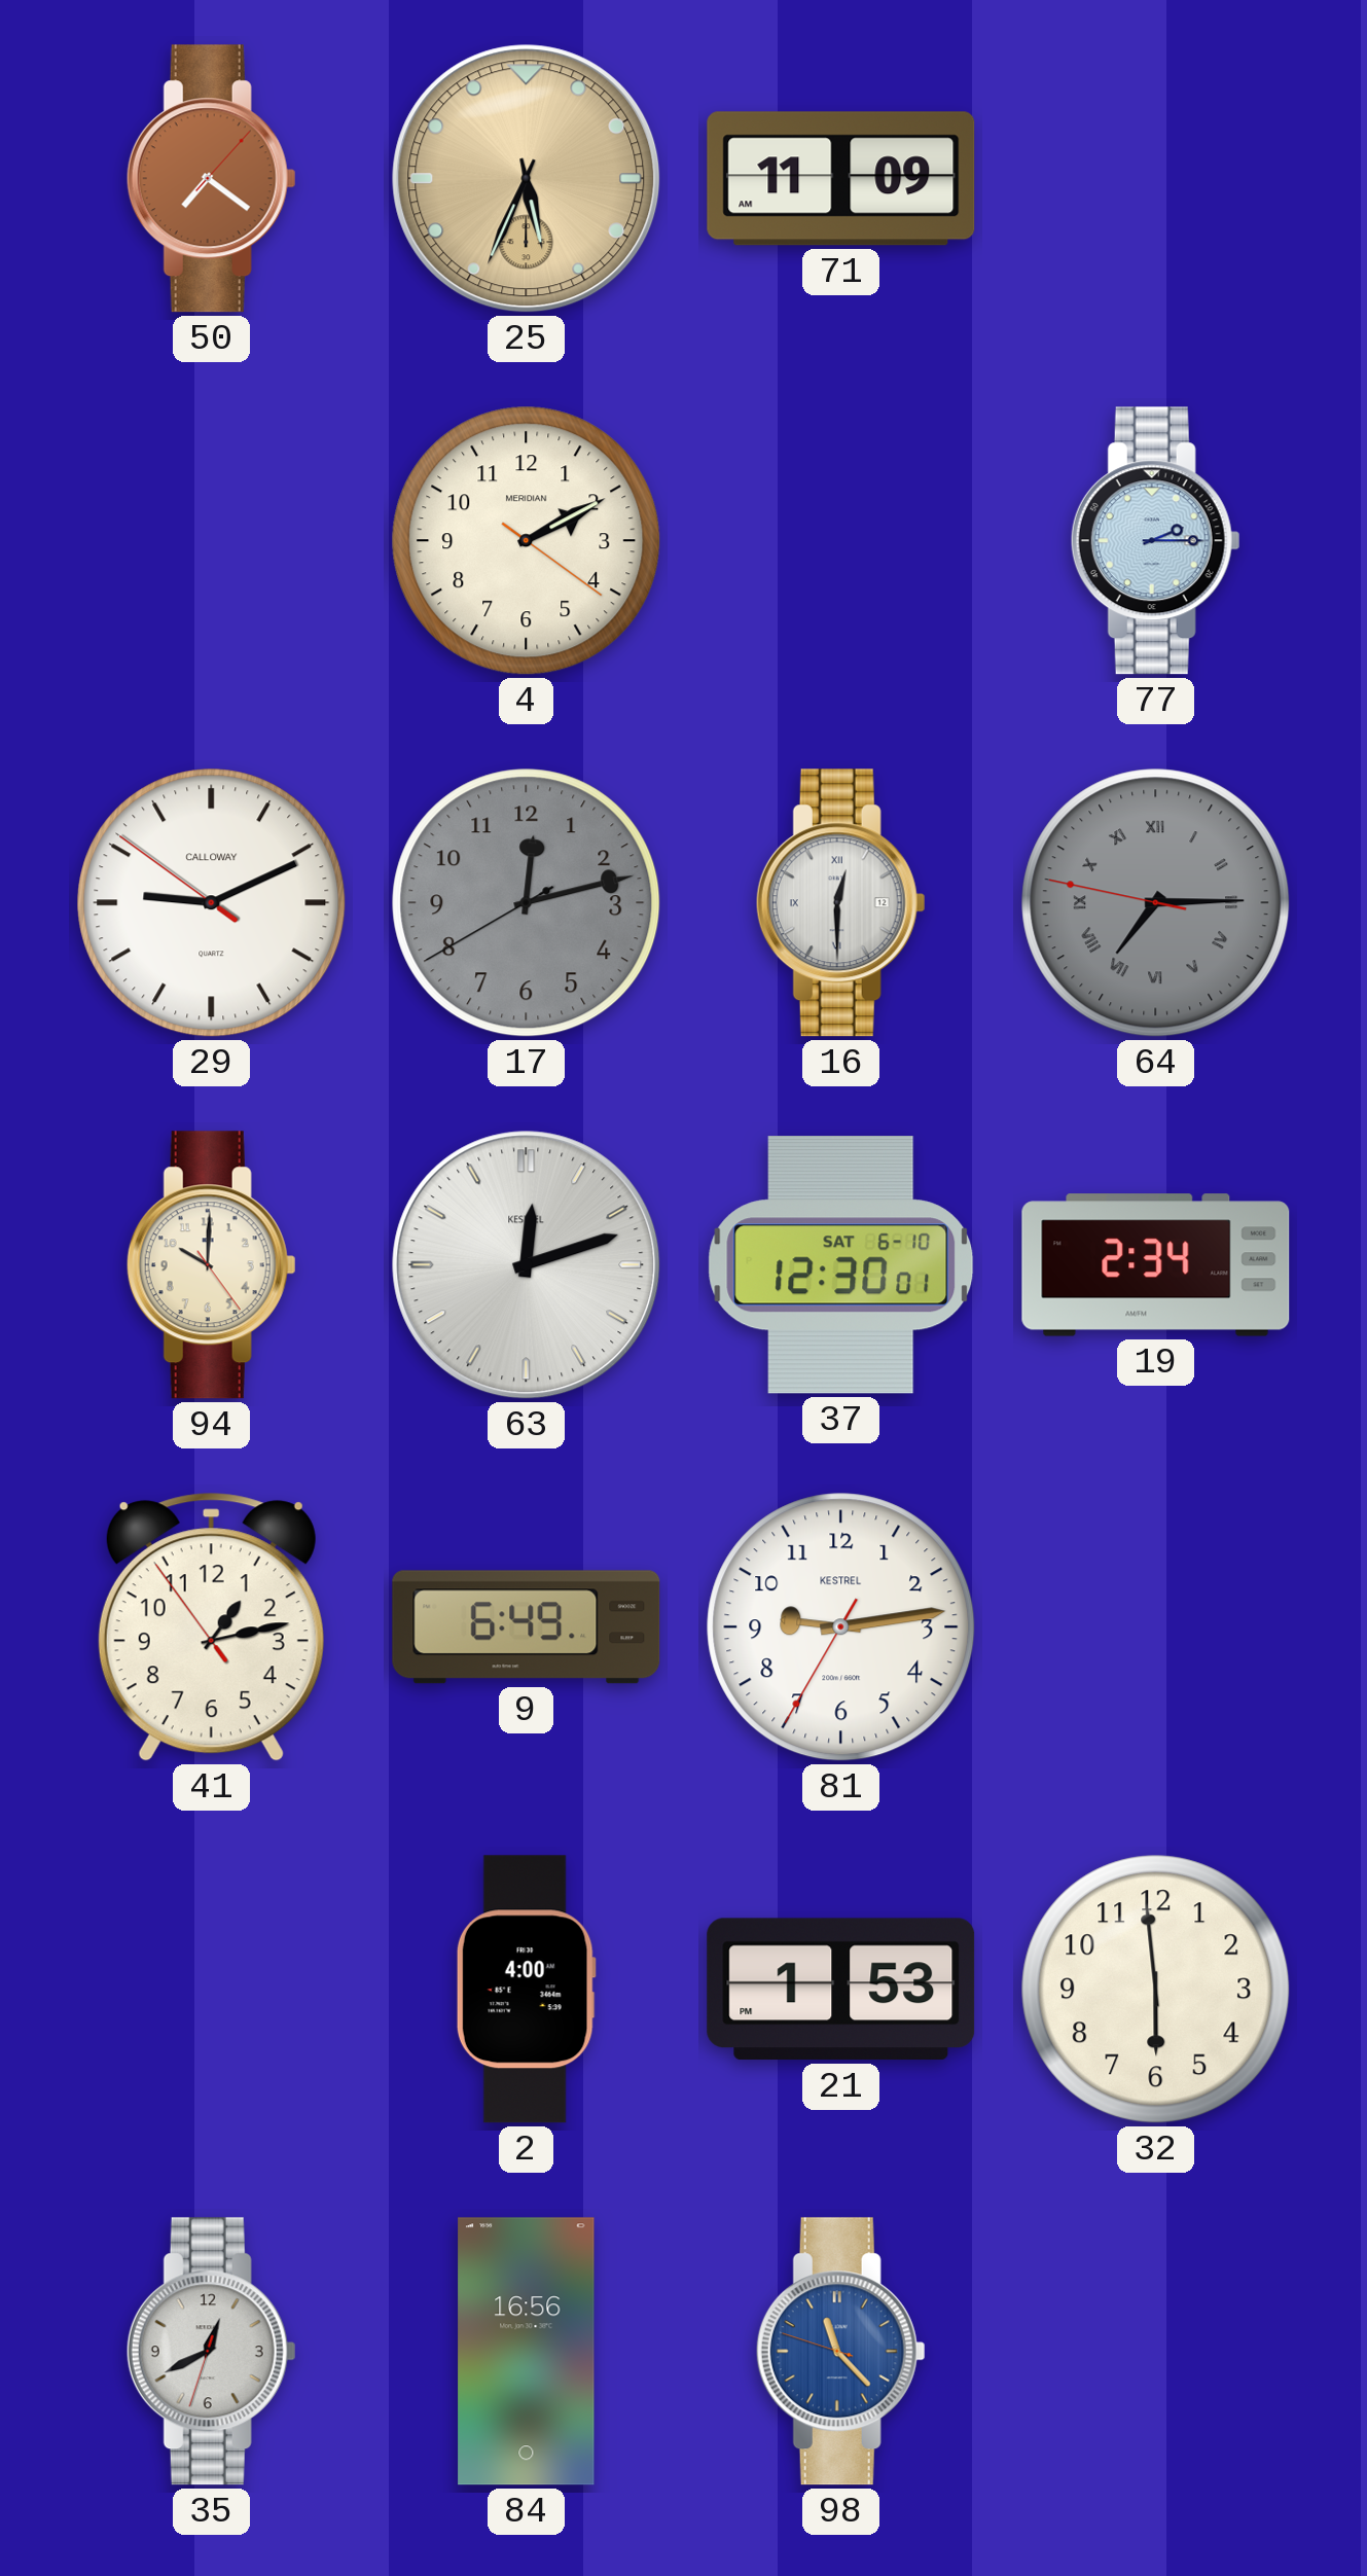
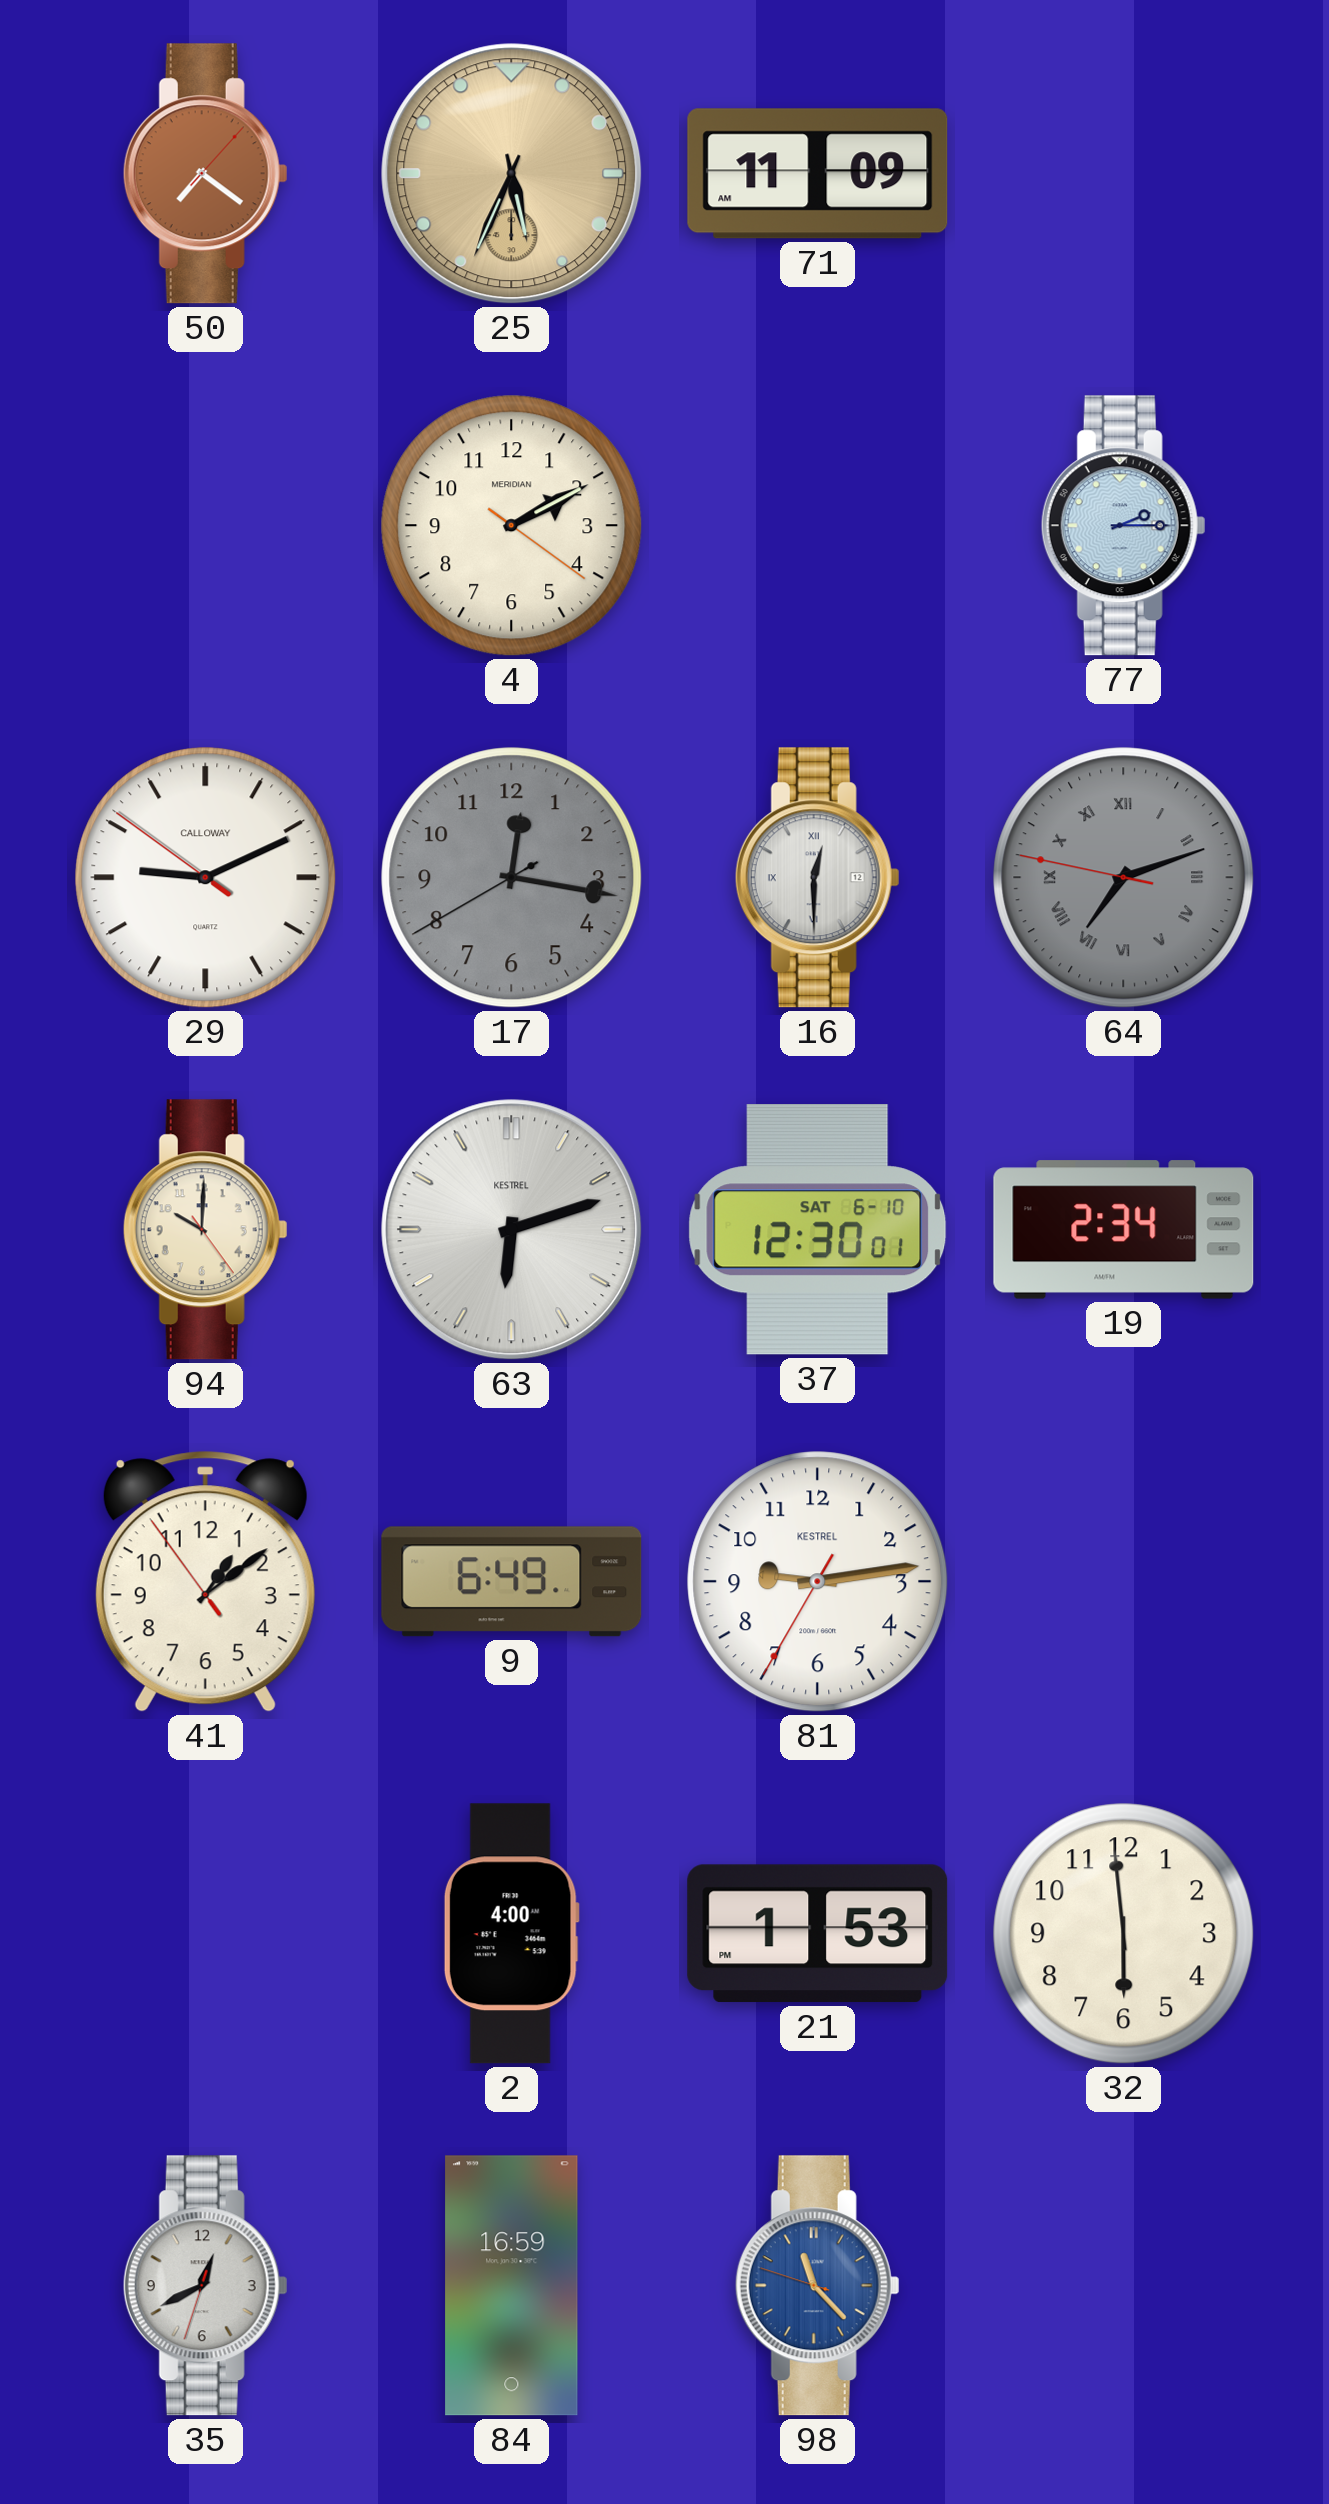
17: 12:12 -> 12:16
64: 7:14 -> 7:11
63: 12:12 -> 6:12
41: 1:12 -> 1:08
84: 16:56 -> 16:59
